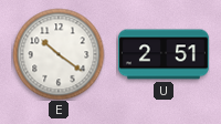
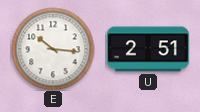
E: 10:21 -> 10:16
